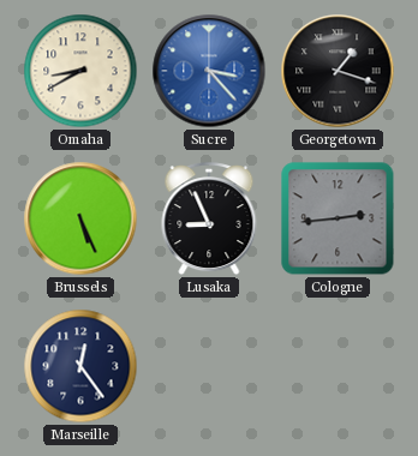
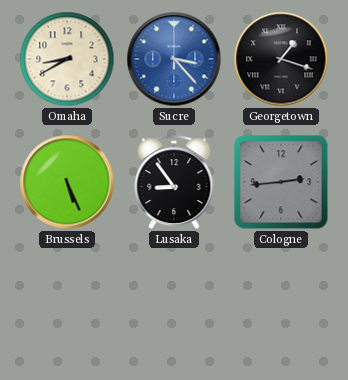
Lusaka: 8:56 -> 8:54
Marseille: 12:24 -> none
